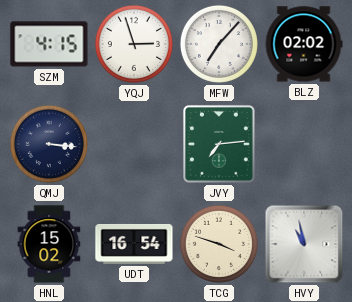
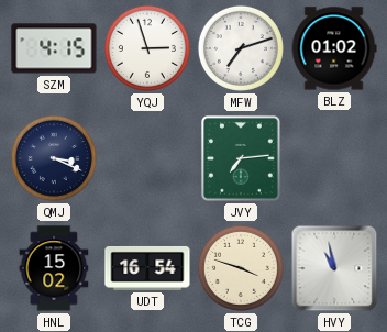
MFW: 7:07 -> 7:12
BLZ: 02:02 -> 01:02
QMJ: 3:16 -> 3:19
